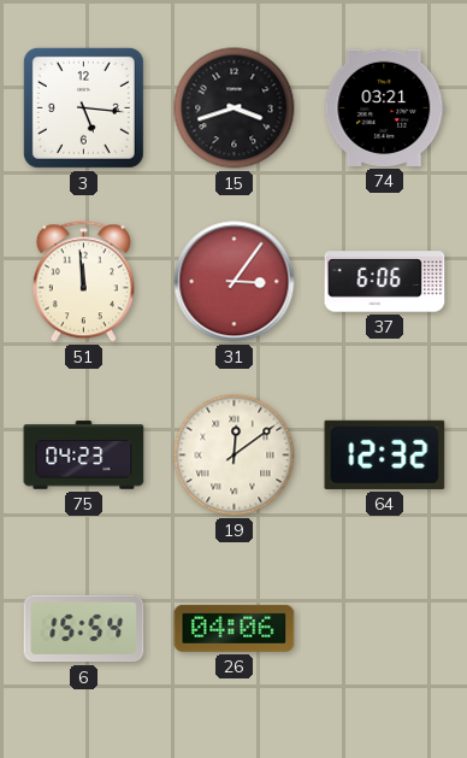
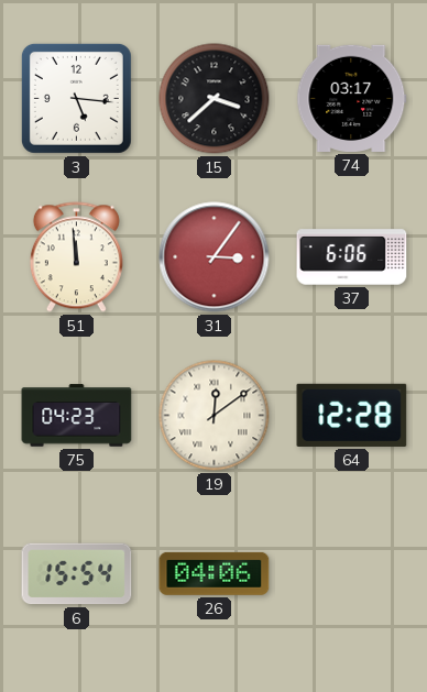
15: 3:42 -> 3:38
74: 03:21 -> 03:17
64: 12:32 -> 12:28
